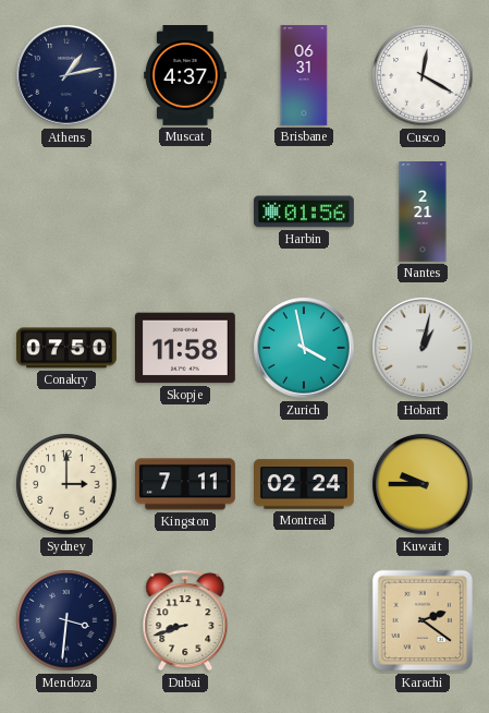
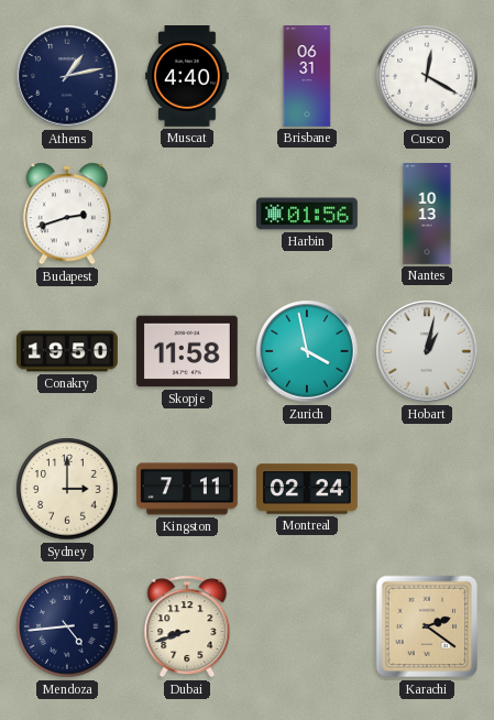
Muscat: 4:37 -> 4:40
Budapest: none -> 2:42
Nantes: 2:21 -> 10:13
Conakry: 07:50 -> 19:50
Kuwait: 9:45 -> none
Mendoza: 3:31 -> 4:44
